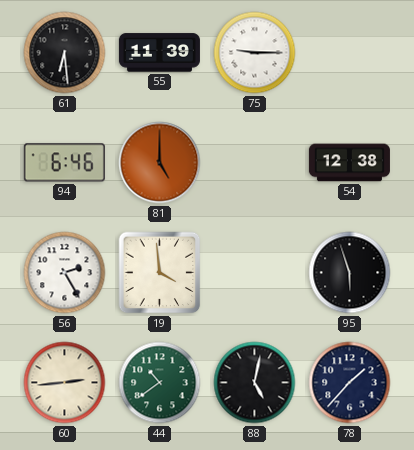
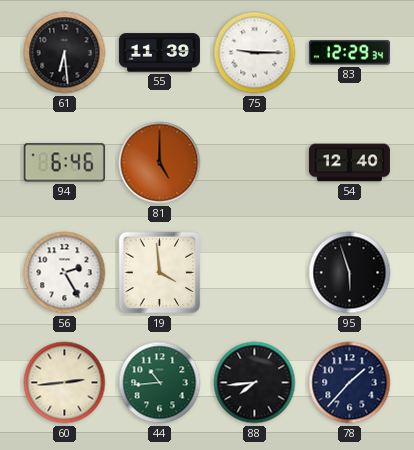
83: none -> 12:29
54: 12:38 -> 12:40
44: 10:39 -> 10:44
88: 5:02 -> 7:44
